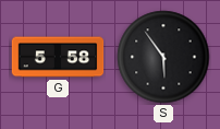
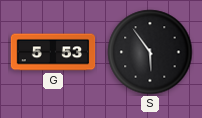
G: 5:58 -> 5:53
